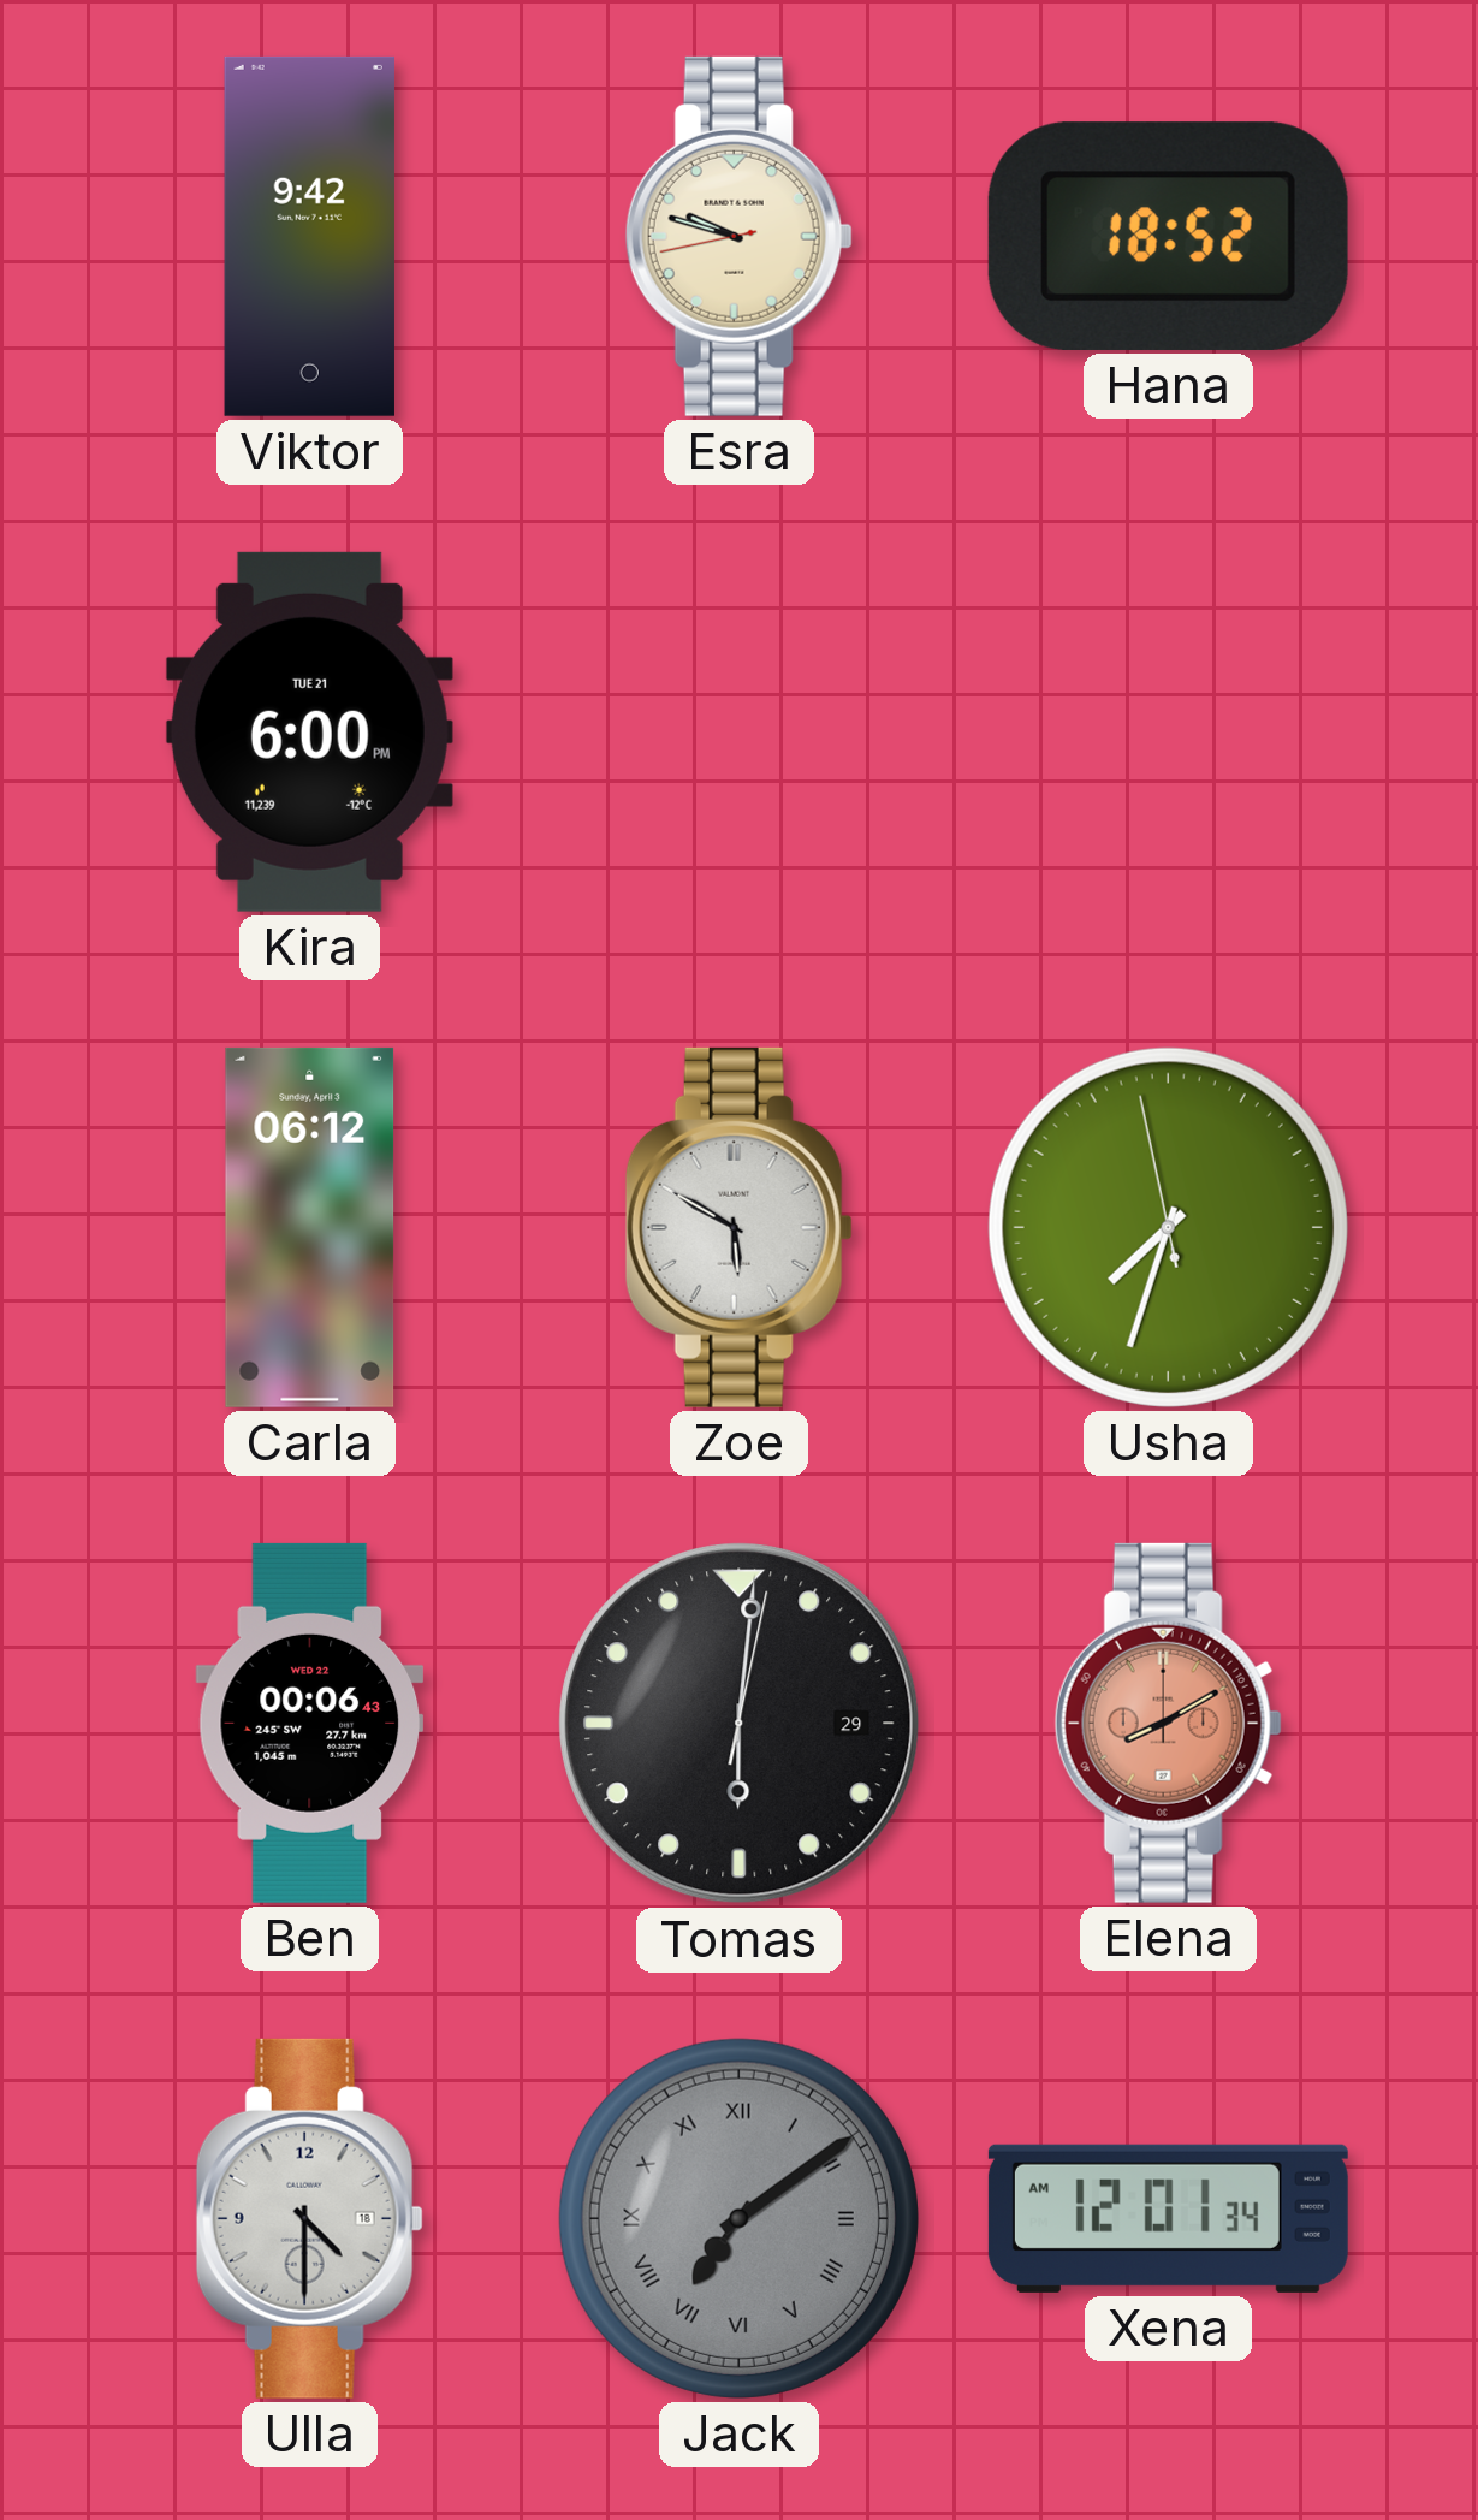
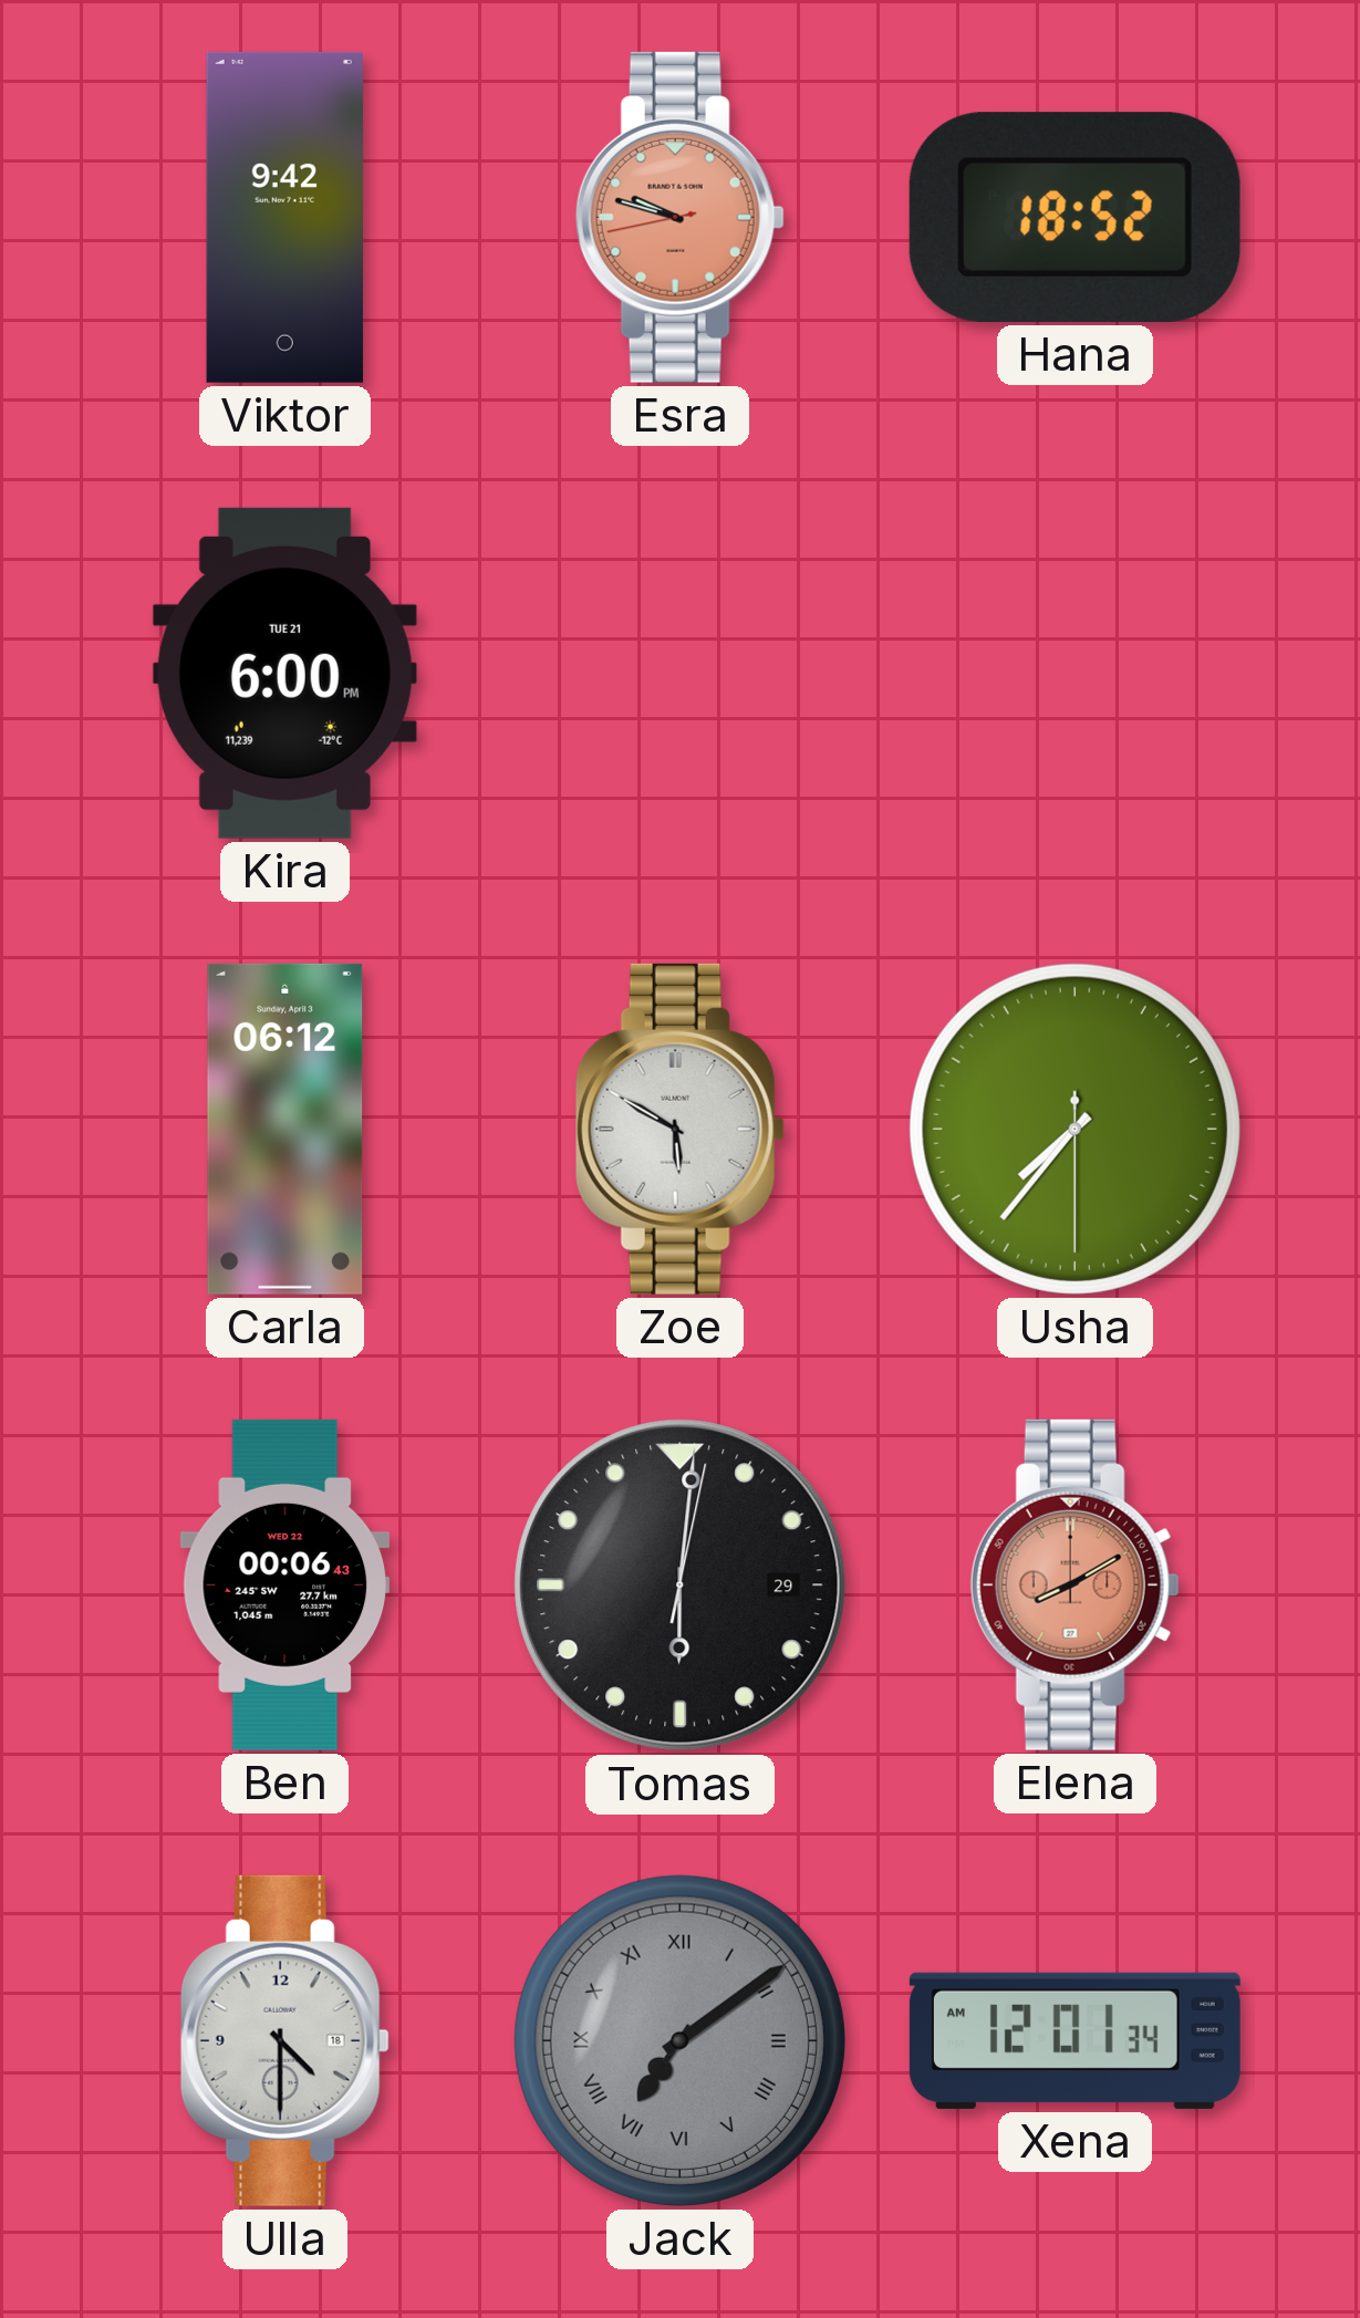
Esra dial: cream -> salmon
Usha: 7:32 -> 7:36
